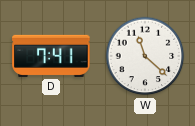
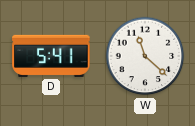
D: 7:41 -> 5:41
